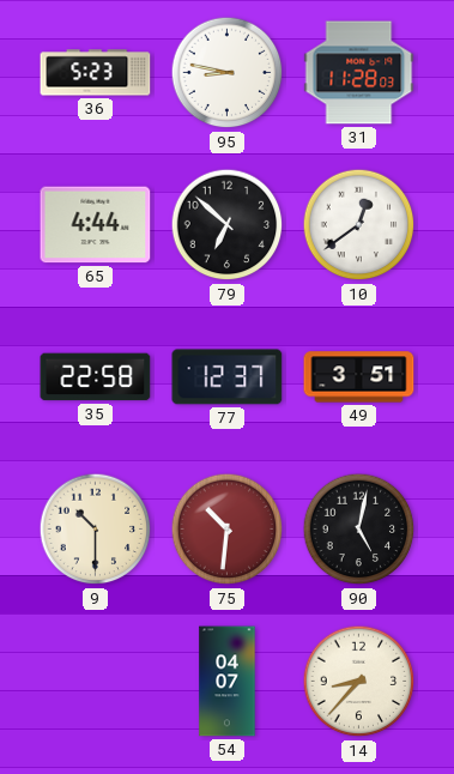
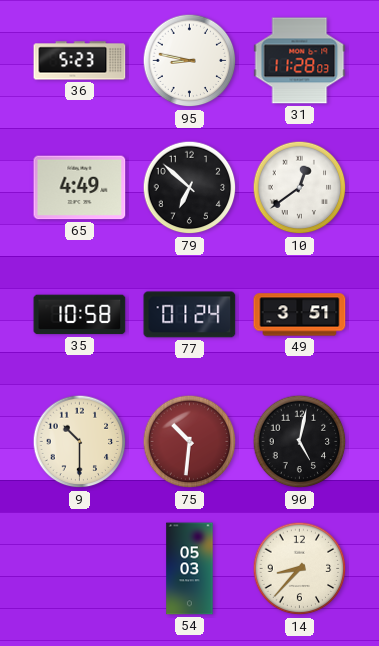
65: 4:44 -> 4:49
35: 22:58 -> 10:58
77: 12:37 -> 01:24
54: 04:07 -> 05:03
